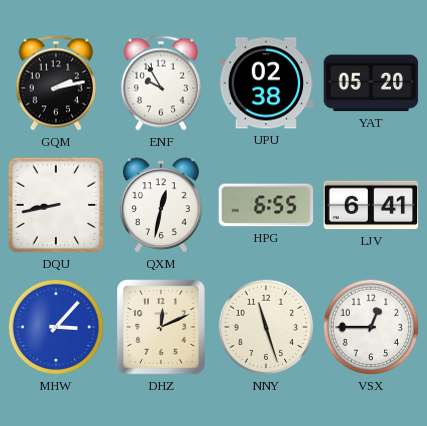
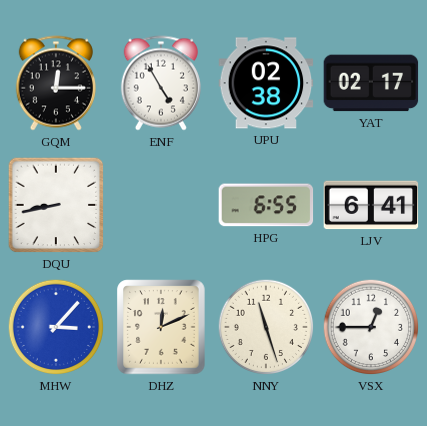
GQM: 2:13 -> 12:15
ENF: 9:55 -> 4:55
YAT: 05:20 -> 02:17
QXM: 12:32 -> none
